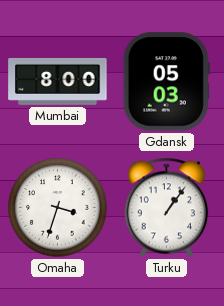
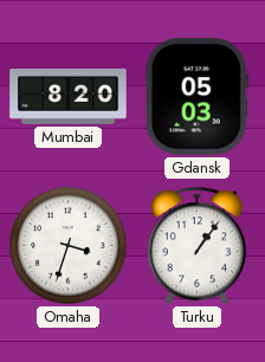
Mumbai: 8:00 -> 8:20
